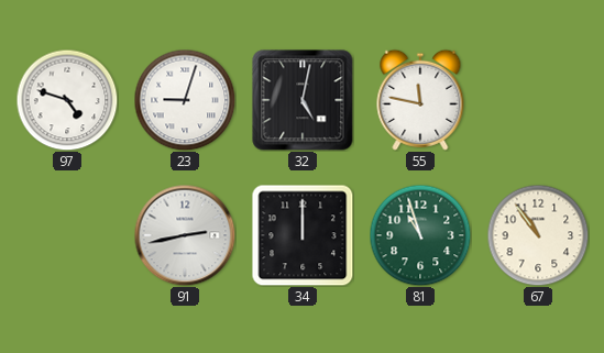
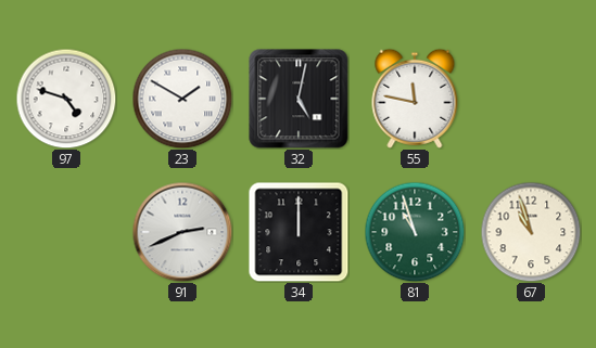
23: 9:03 -> 1:50
91: 2:43 -> 2:41
67: 10:54 -> 10:57
